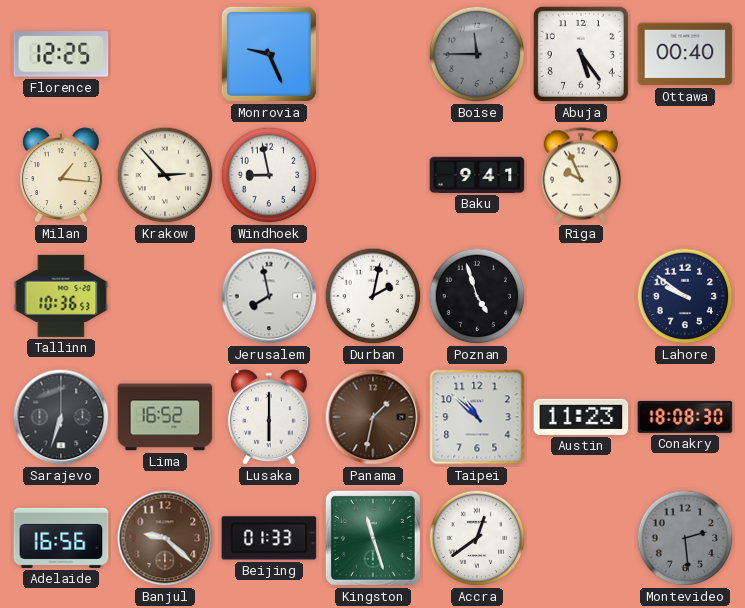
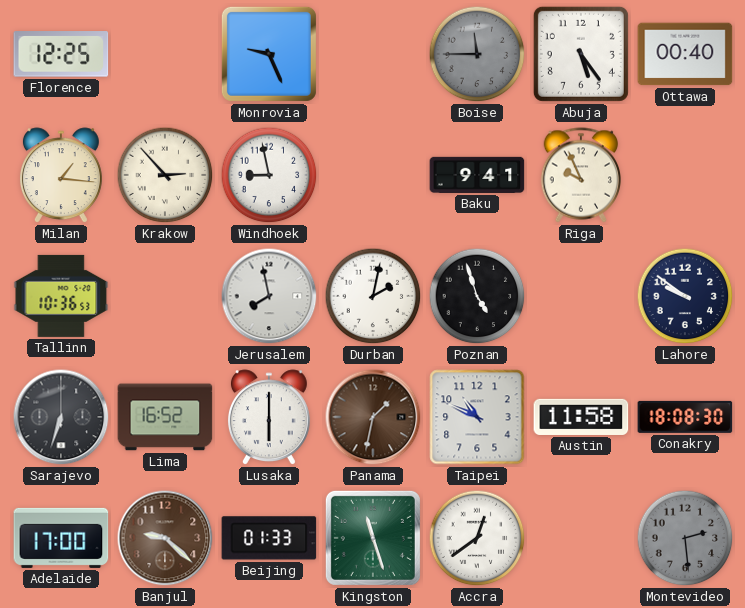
Taipei: 10:52 -> 10:49
Austin: 11:23 -> 11:58
Adelaide: 16:56 -> 17:00
